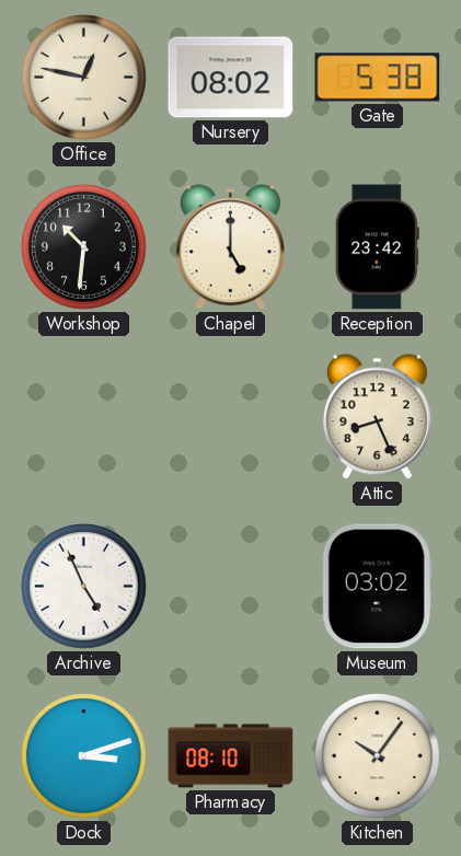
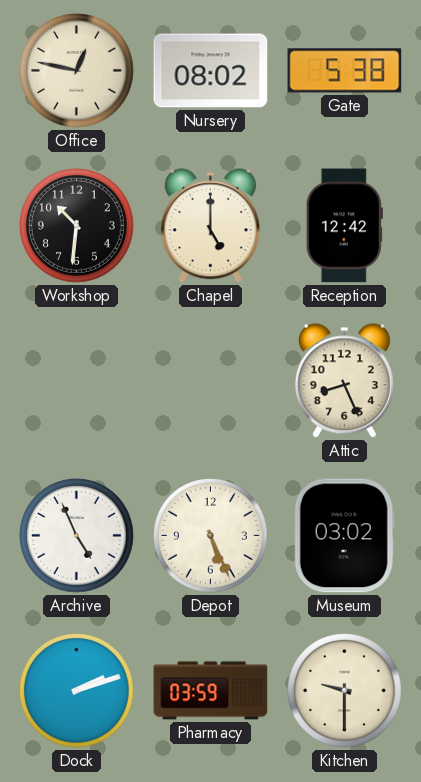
Reception: 23:42 -> 12:42
Depot: none -> 5:26
Dock: 3:12 -> 2:12
Pharmacy: 08:10 -> 03:59
Kitchen: 10:06 -> 9:30
